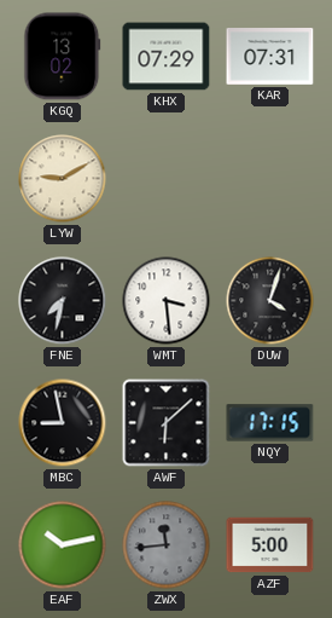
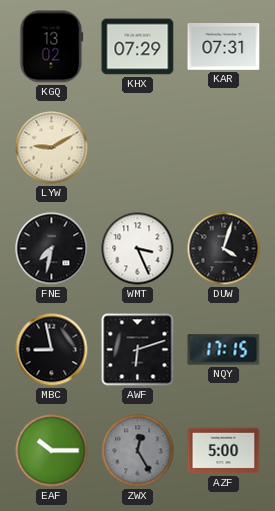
WMT: 3:29 -> 3:26
AWF: 6:08 -> 6:12
EAF: 10:13 -> 10:15
ZWX: 11:44 -> 12:25
